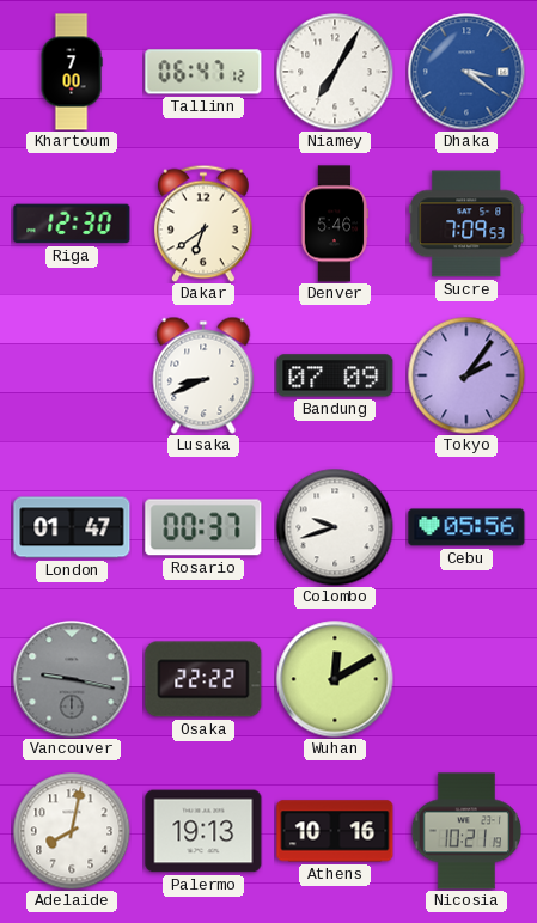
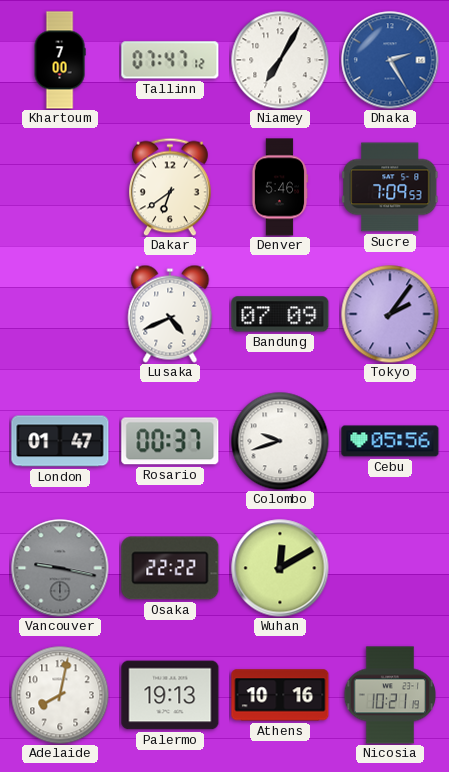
Tallinn: 06:47 -> 07:47
Dhaka: 3:21 -> 2:25
Riga: 12:30 -> none
Lusaka: 8:41 -> 4:41
